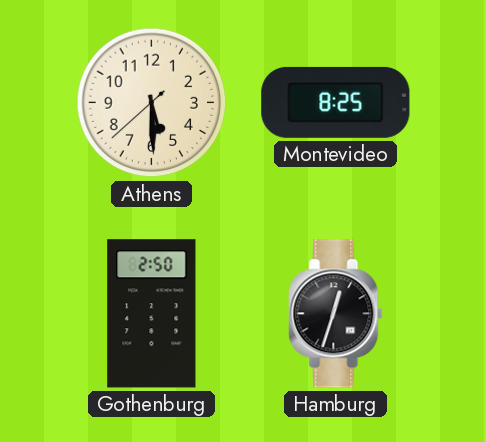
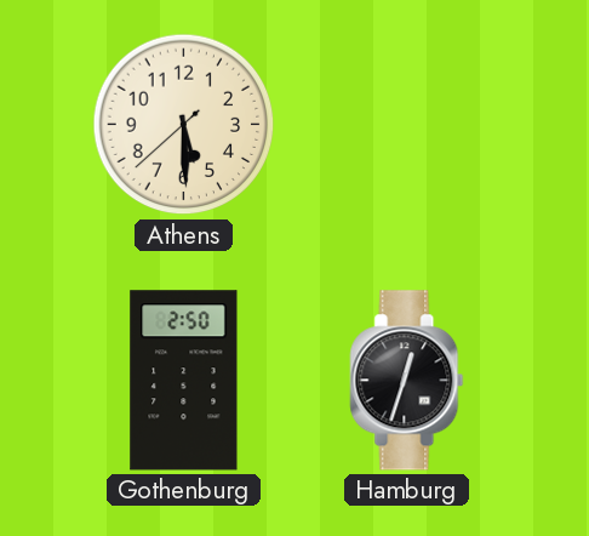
Montevideo: 8:25 -> none
